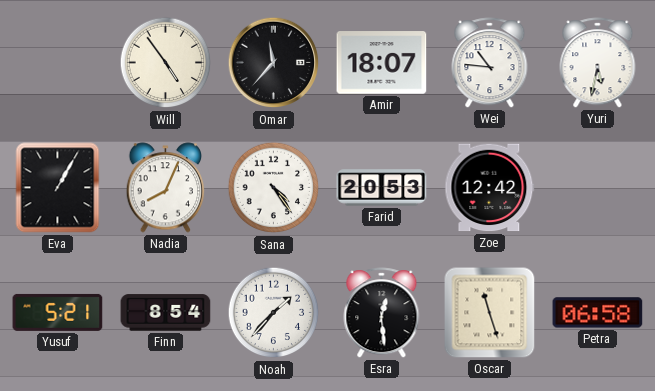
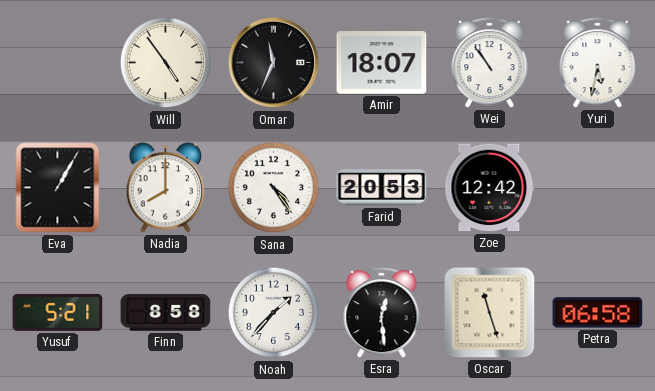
Omar: 11:37 -> 11:34
Wei: 10:46 -> 10:54
Nadia: 8:04 -> 8:00
Finn: 8:54 -> 8:58
